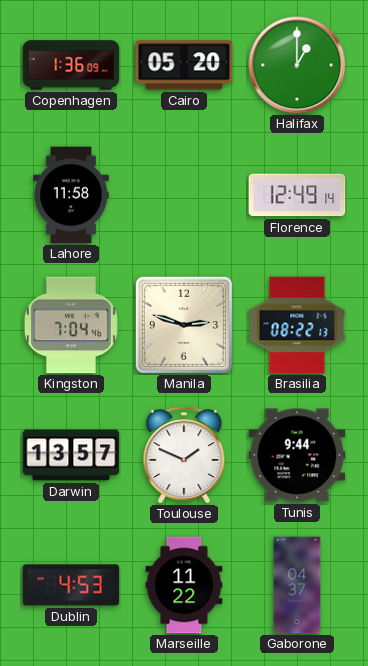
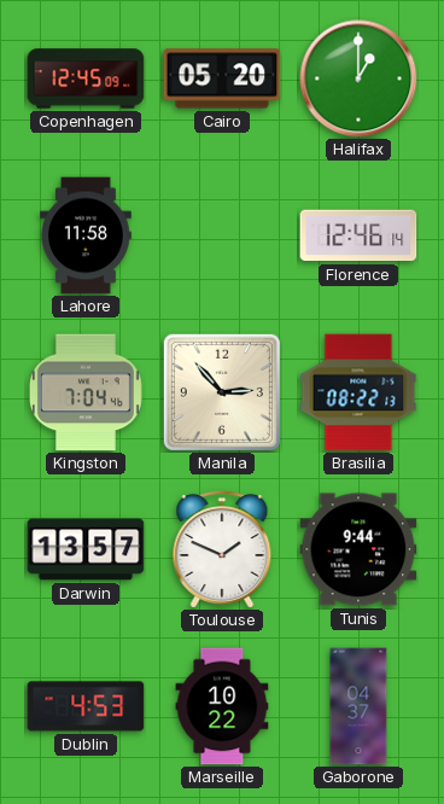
Copenhagen: 1:36 -> 12:45
Florence: 12:49 -> 12:46
Manila: 2:48 -> 2:53
Marseille: 11:22 -> 10:22
